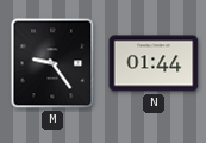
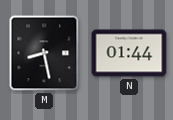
M: 9:24 -> 8:28
